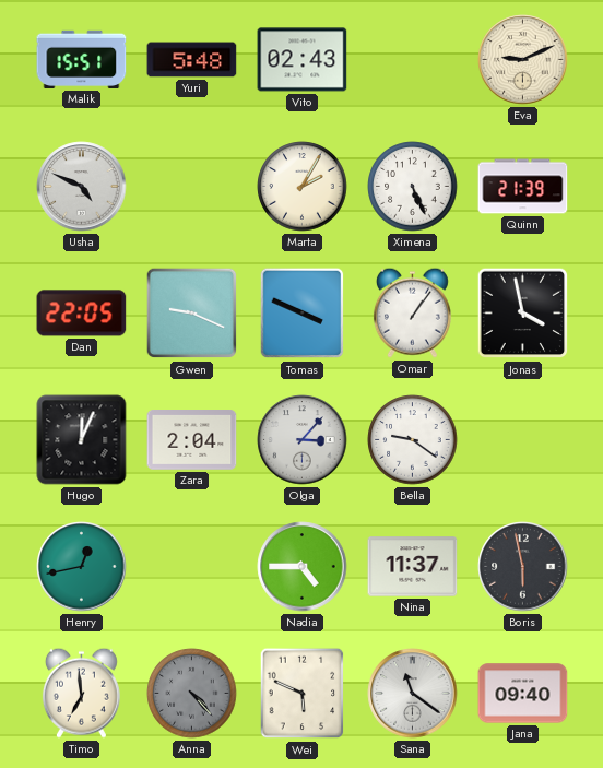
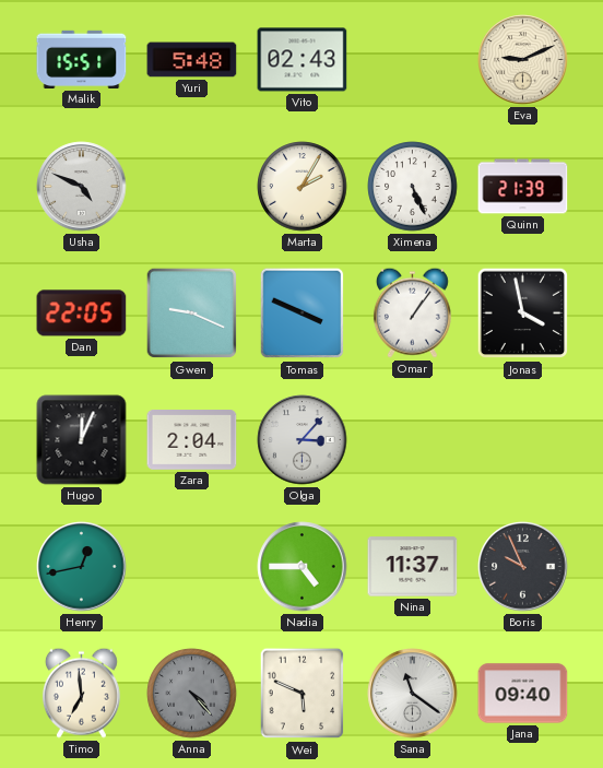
Bella: 9:21 -> none
Boris: 5:58 -> 9:56
